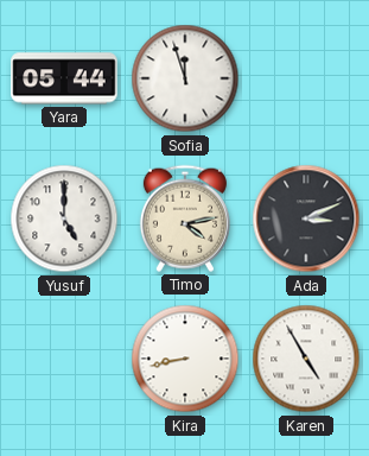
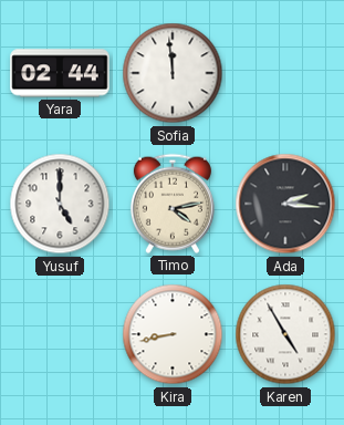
Yara: 05:44 -> 02:44
Sofia: 11:57 -> 11:59
Ada: 3:11 -> 2:16
